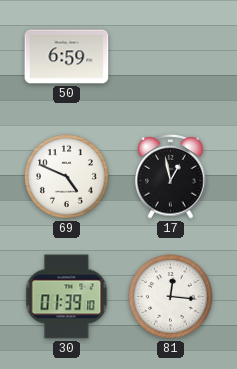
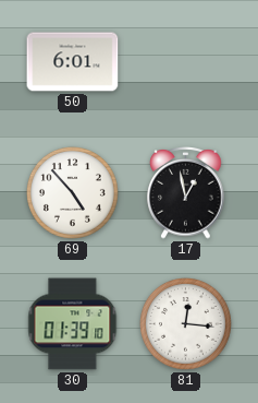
50: 6:59 -> 6:01
69: 4:49 -> 4:53
